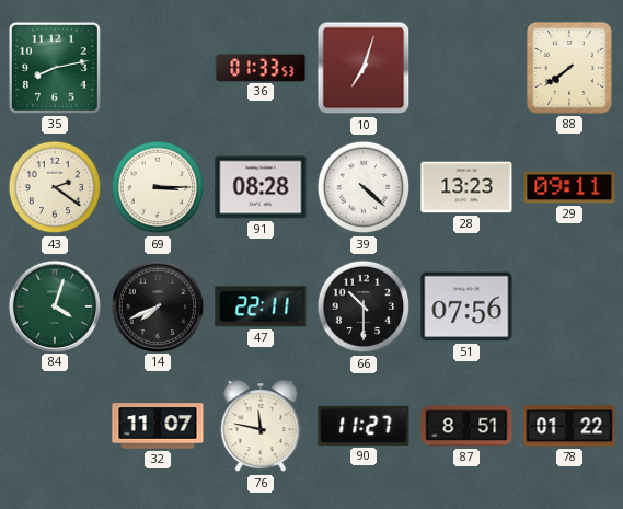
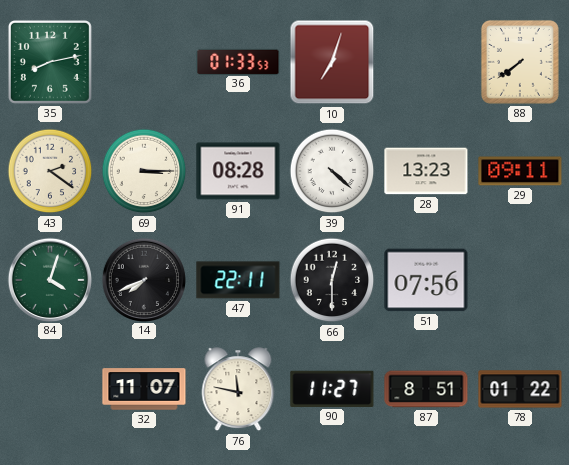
66: 10:30 -> 12:30
